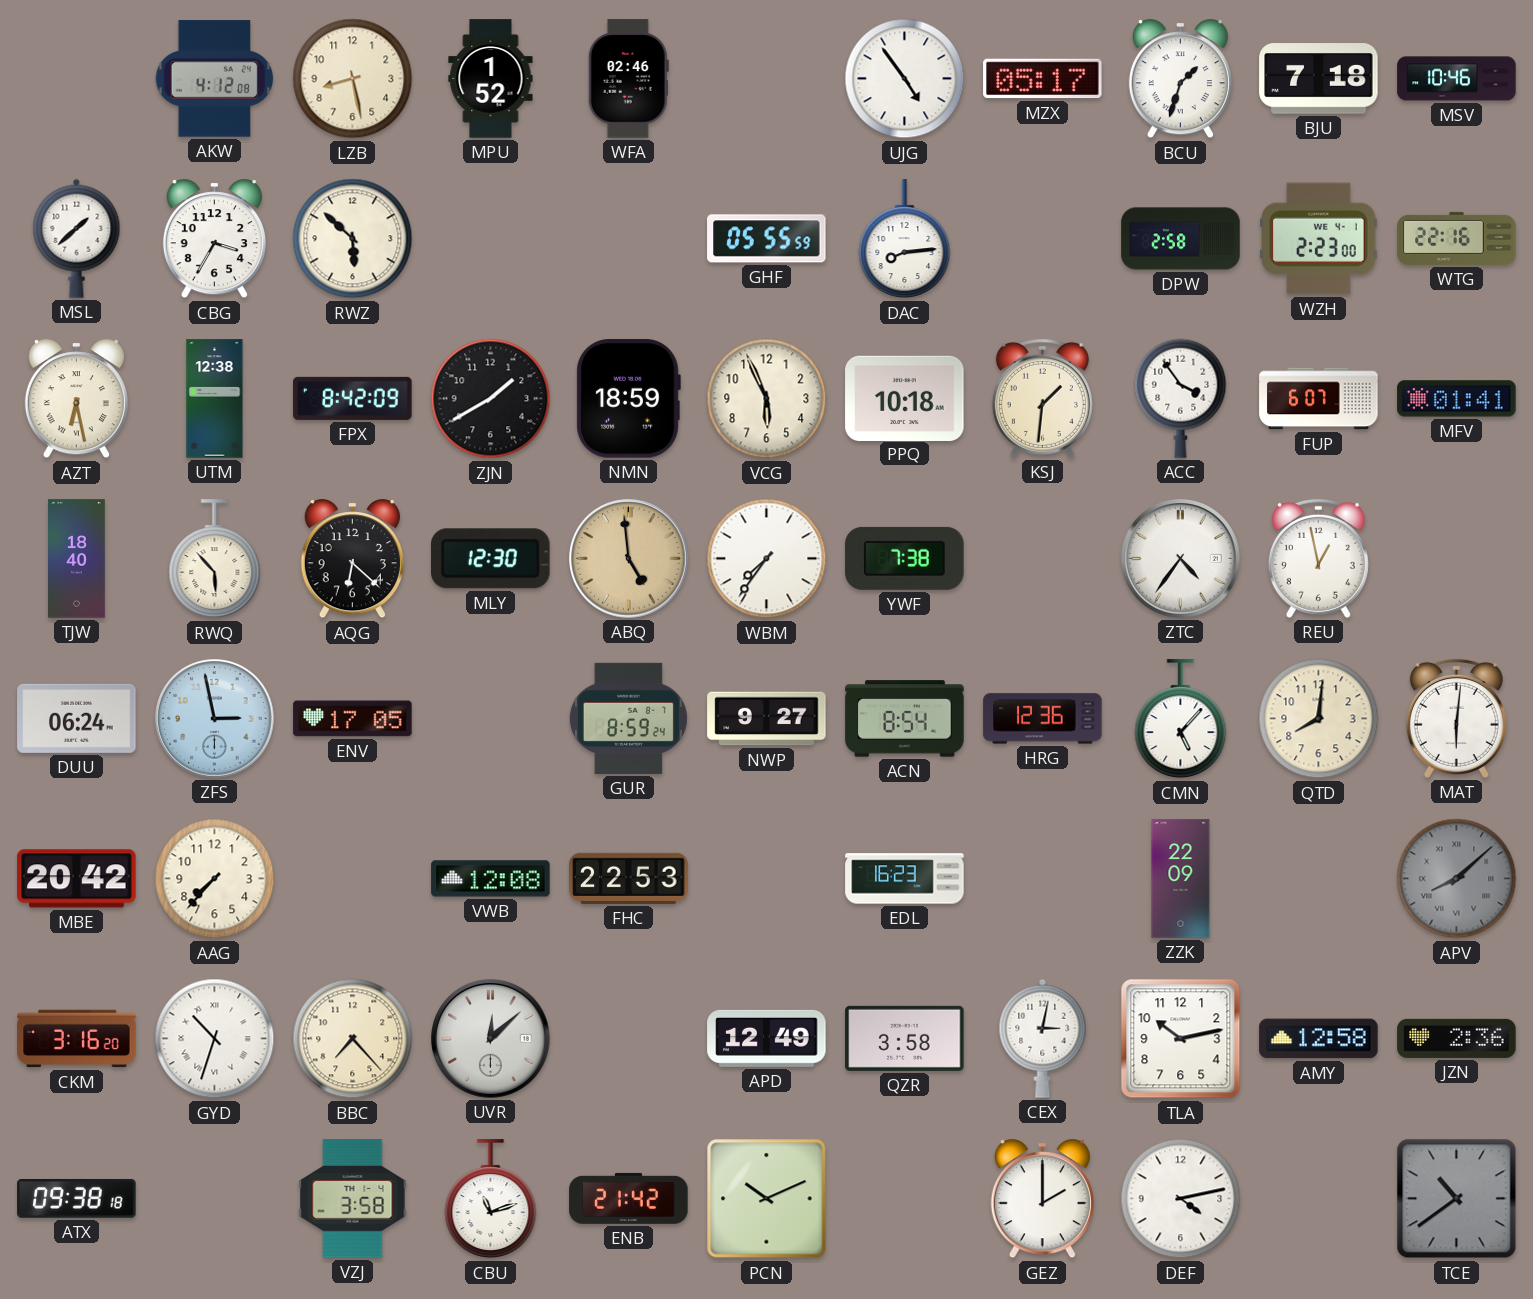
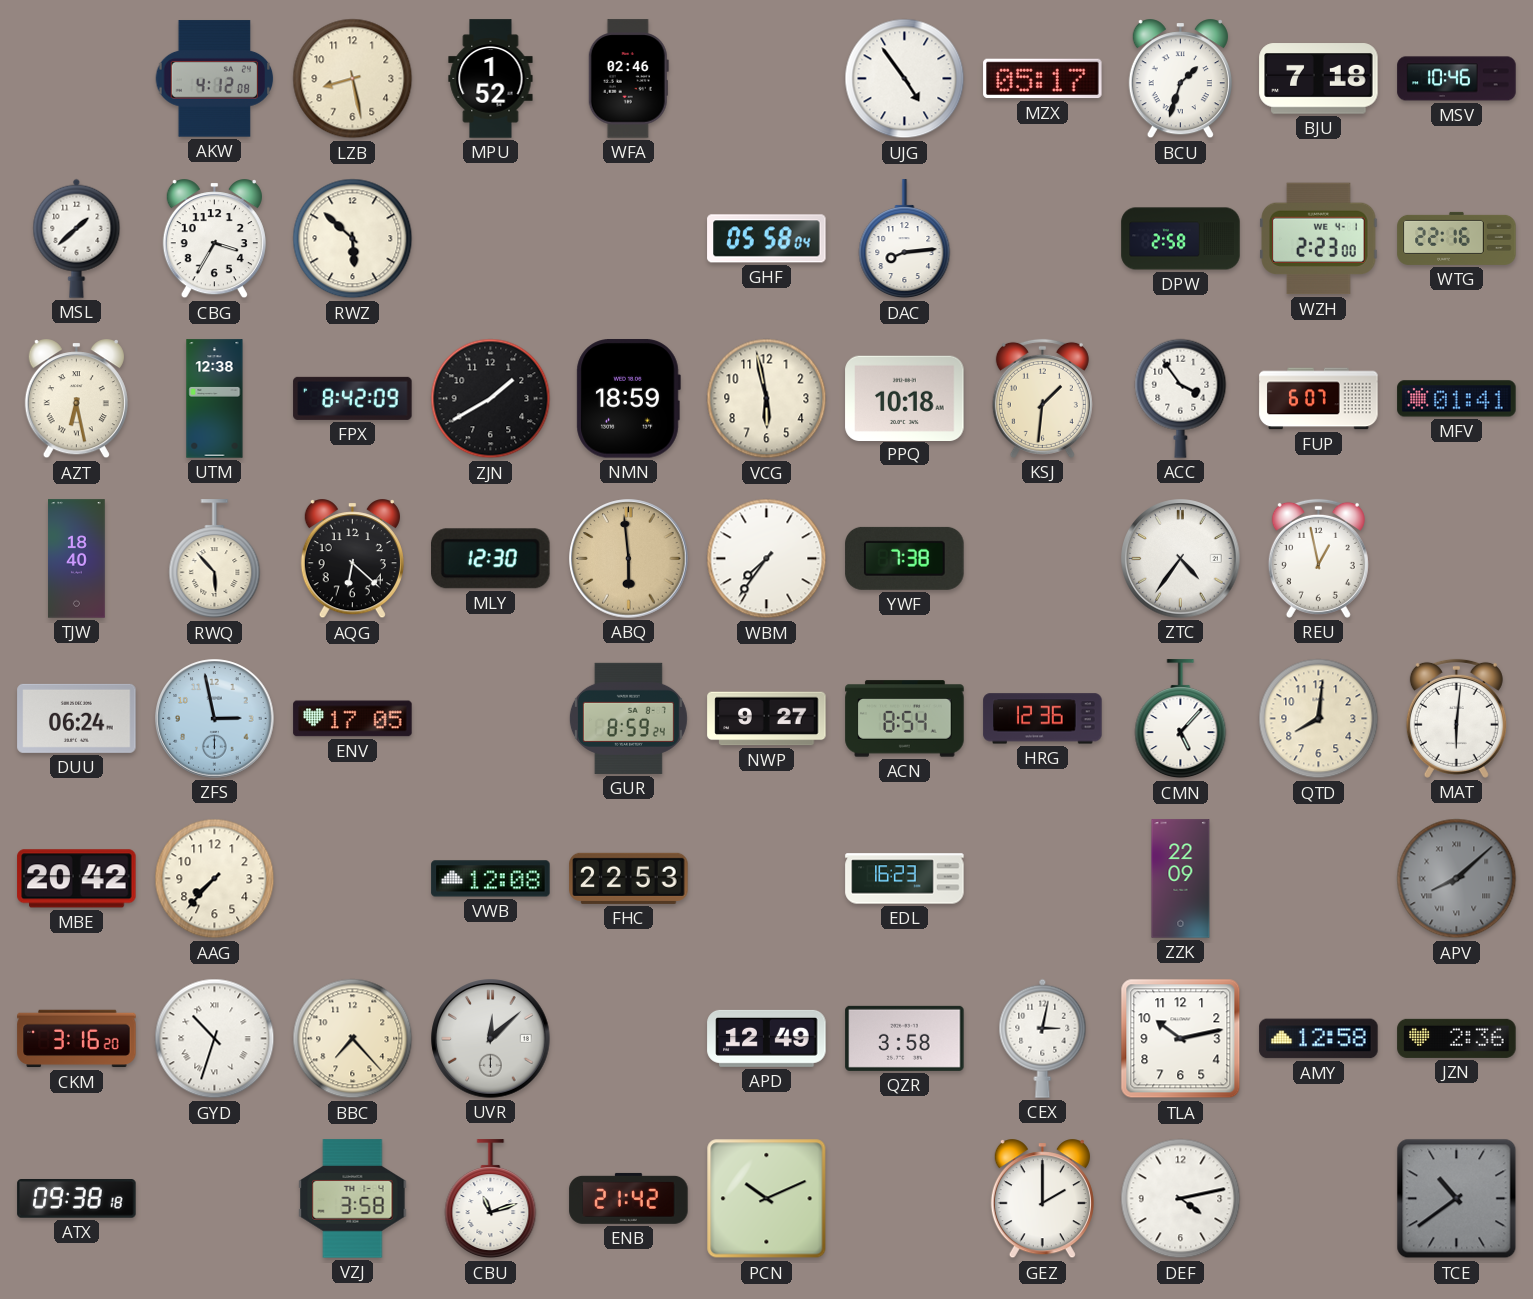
GHF: 05:55 -> 05:58
VCG: 5:56 -> 5:58
ABQ: 4:59 -> 5:59
